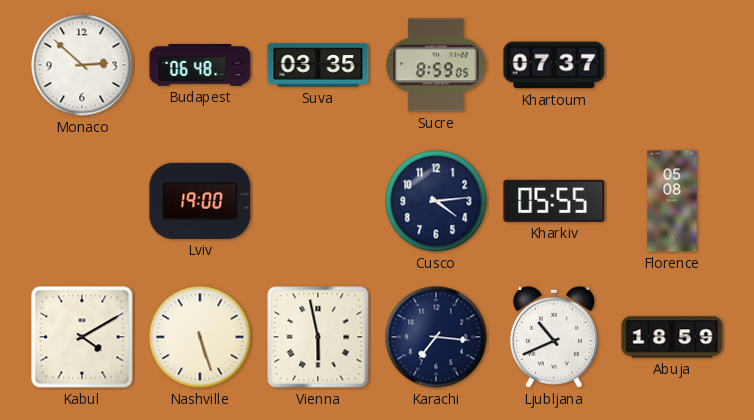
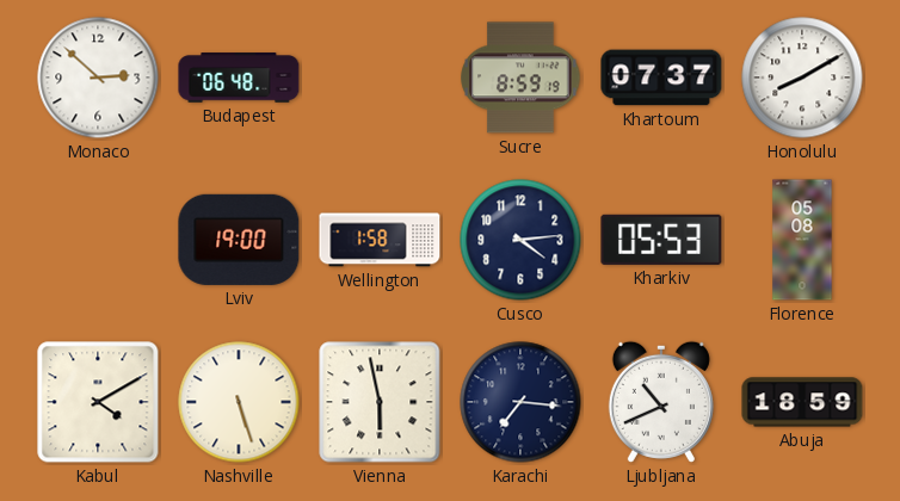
Suva: 03:35 -> none
Sucre: 8:59:05 -> 8:59:19
Honolulu: none -> 8:10
Wellington: none -> 1:58
Kharkiv: 05:55 -> 05:53
